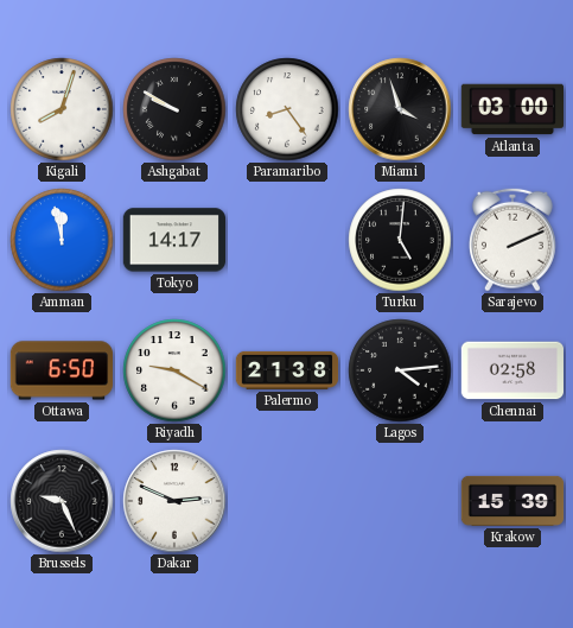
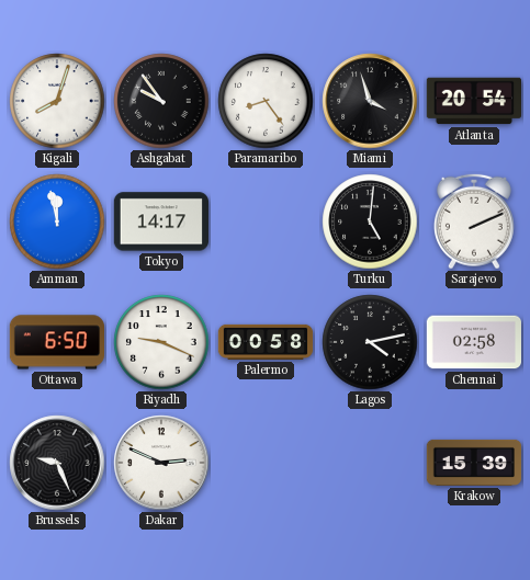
Ashgabat: 9:50 -> 9:54
Atlanta: 03:00 -> 20:54
Riyadh: 9:20 -> 9:19
Palermo: 21:38 -> 00:58
Lagos: 4:14 -> 4:13
